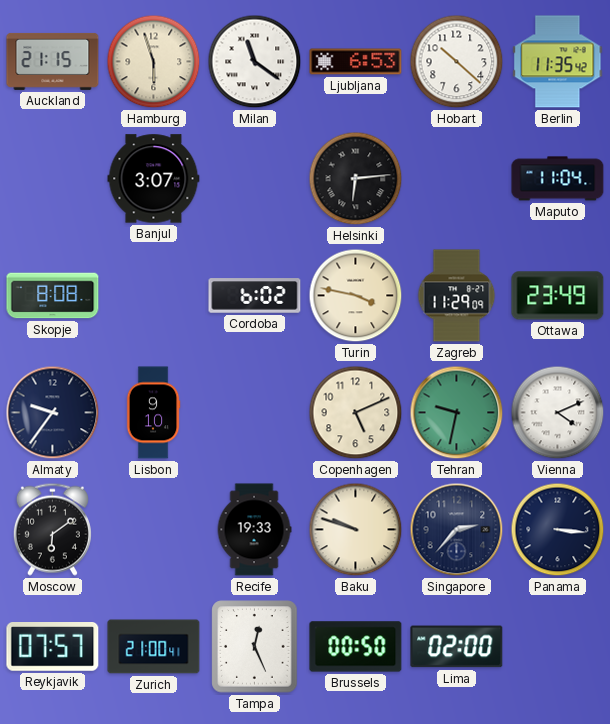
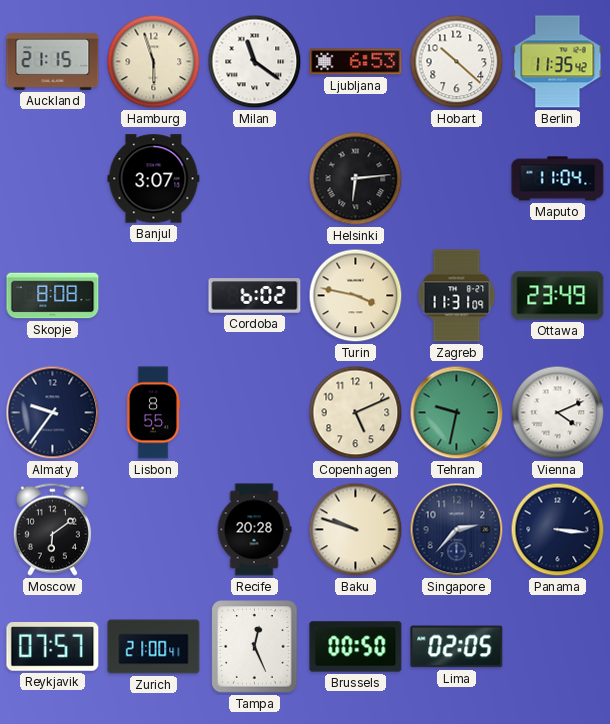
Zagreb: 11:29 -> 11:31
Lisbon: 9:10 -> 8:55
Recife: 19:33 -> 20:28
Lima: 02:00 -> 02:05
